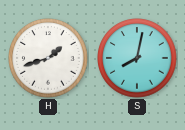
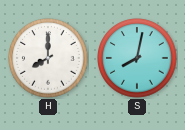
H: 1:42 -> 8:00
